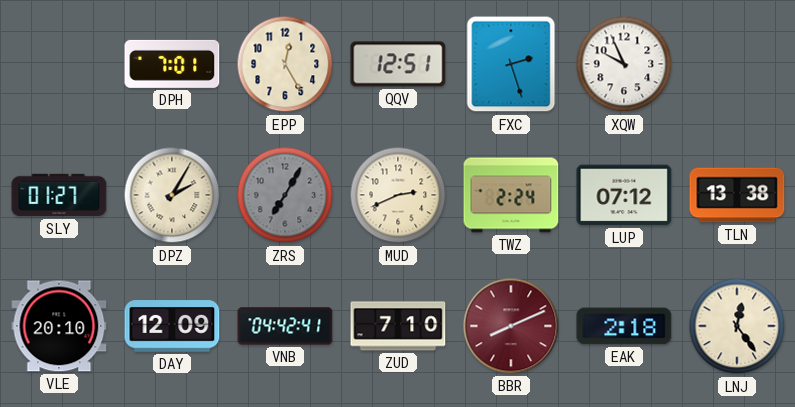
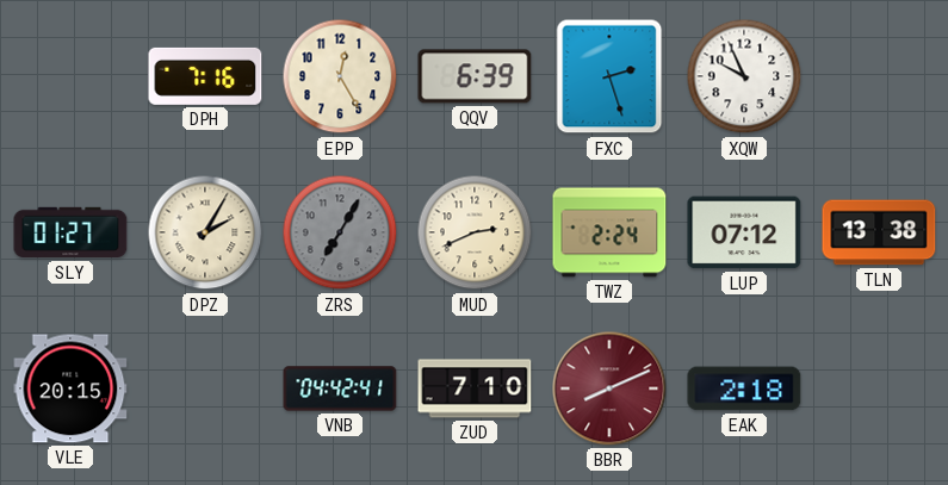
DPH: 7:01 -> 7:16
QQV: 12:51 -> 6:39
VLE: 20:10 -> 20:15
DAY: 12:09 -> none
LNJ: 12:24 -> none
